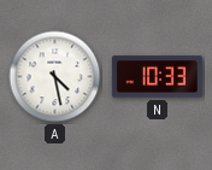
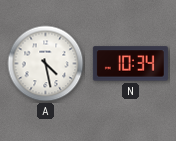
N: 10:33 -> 10:34
